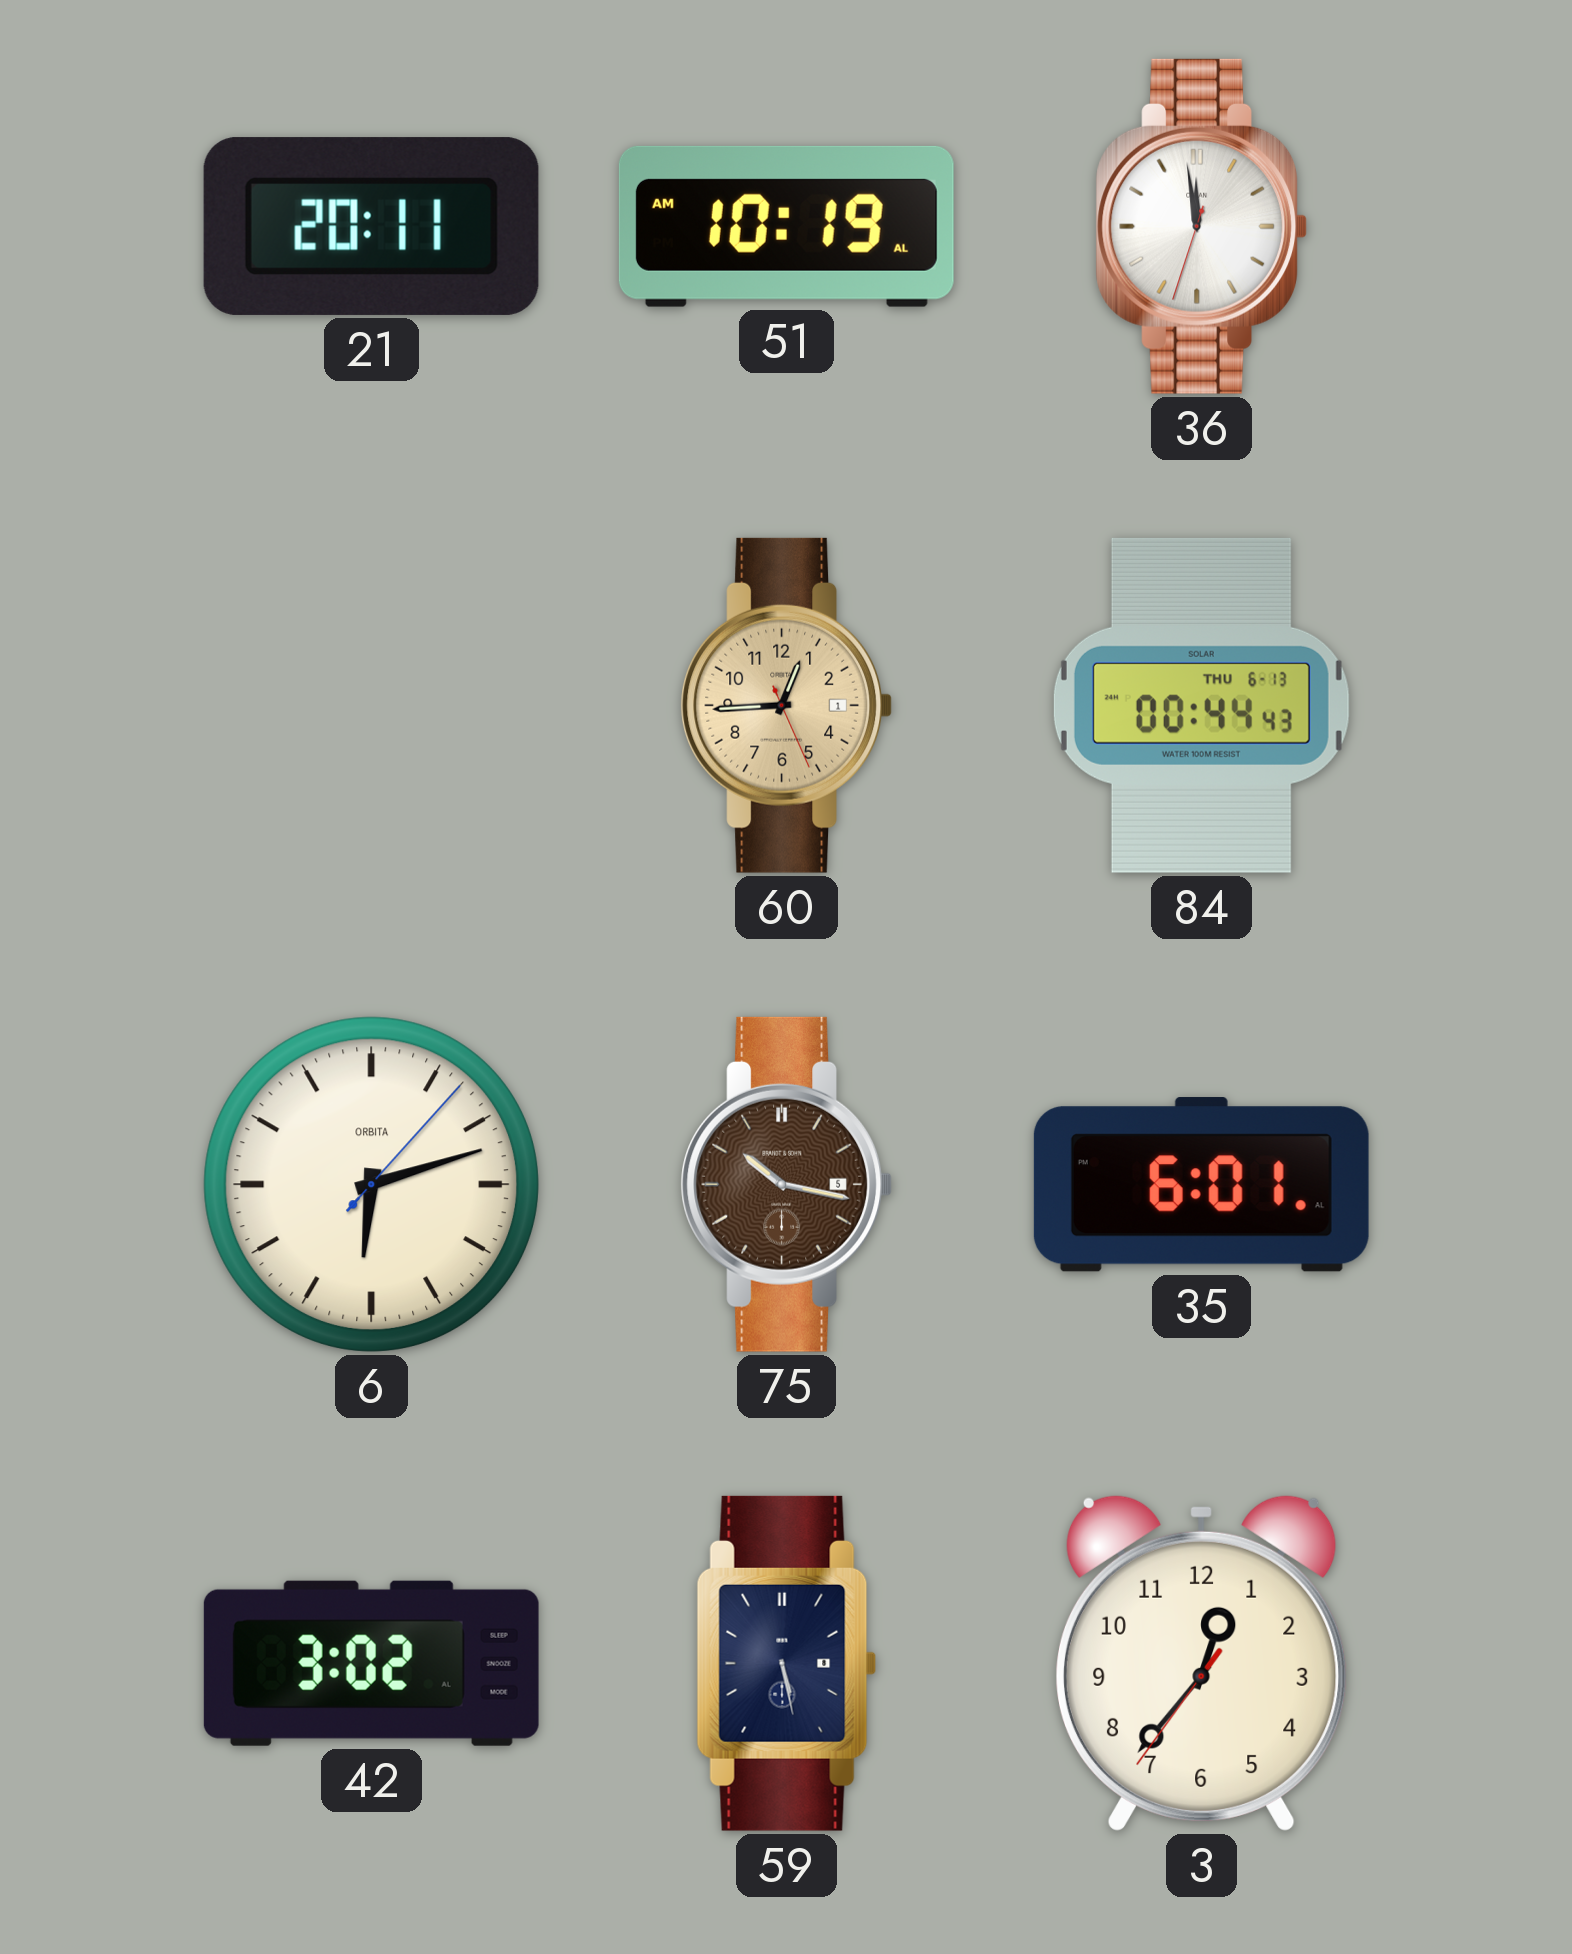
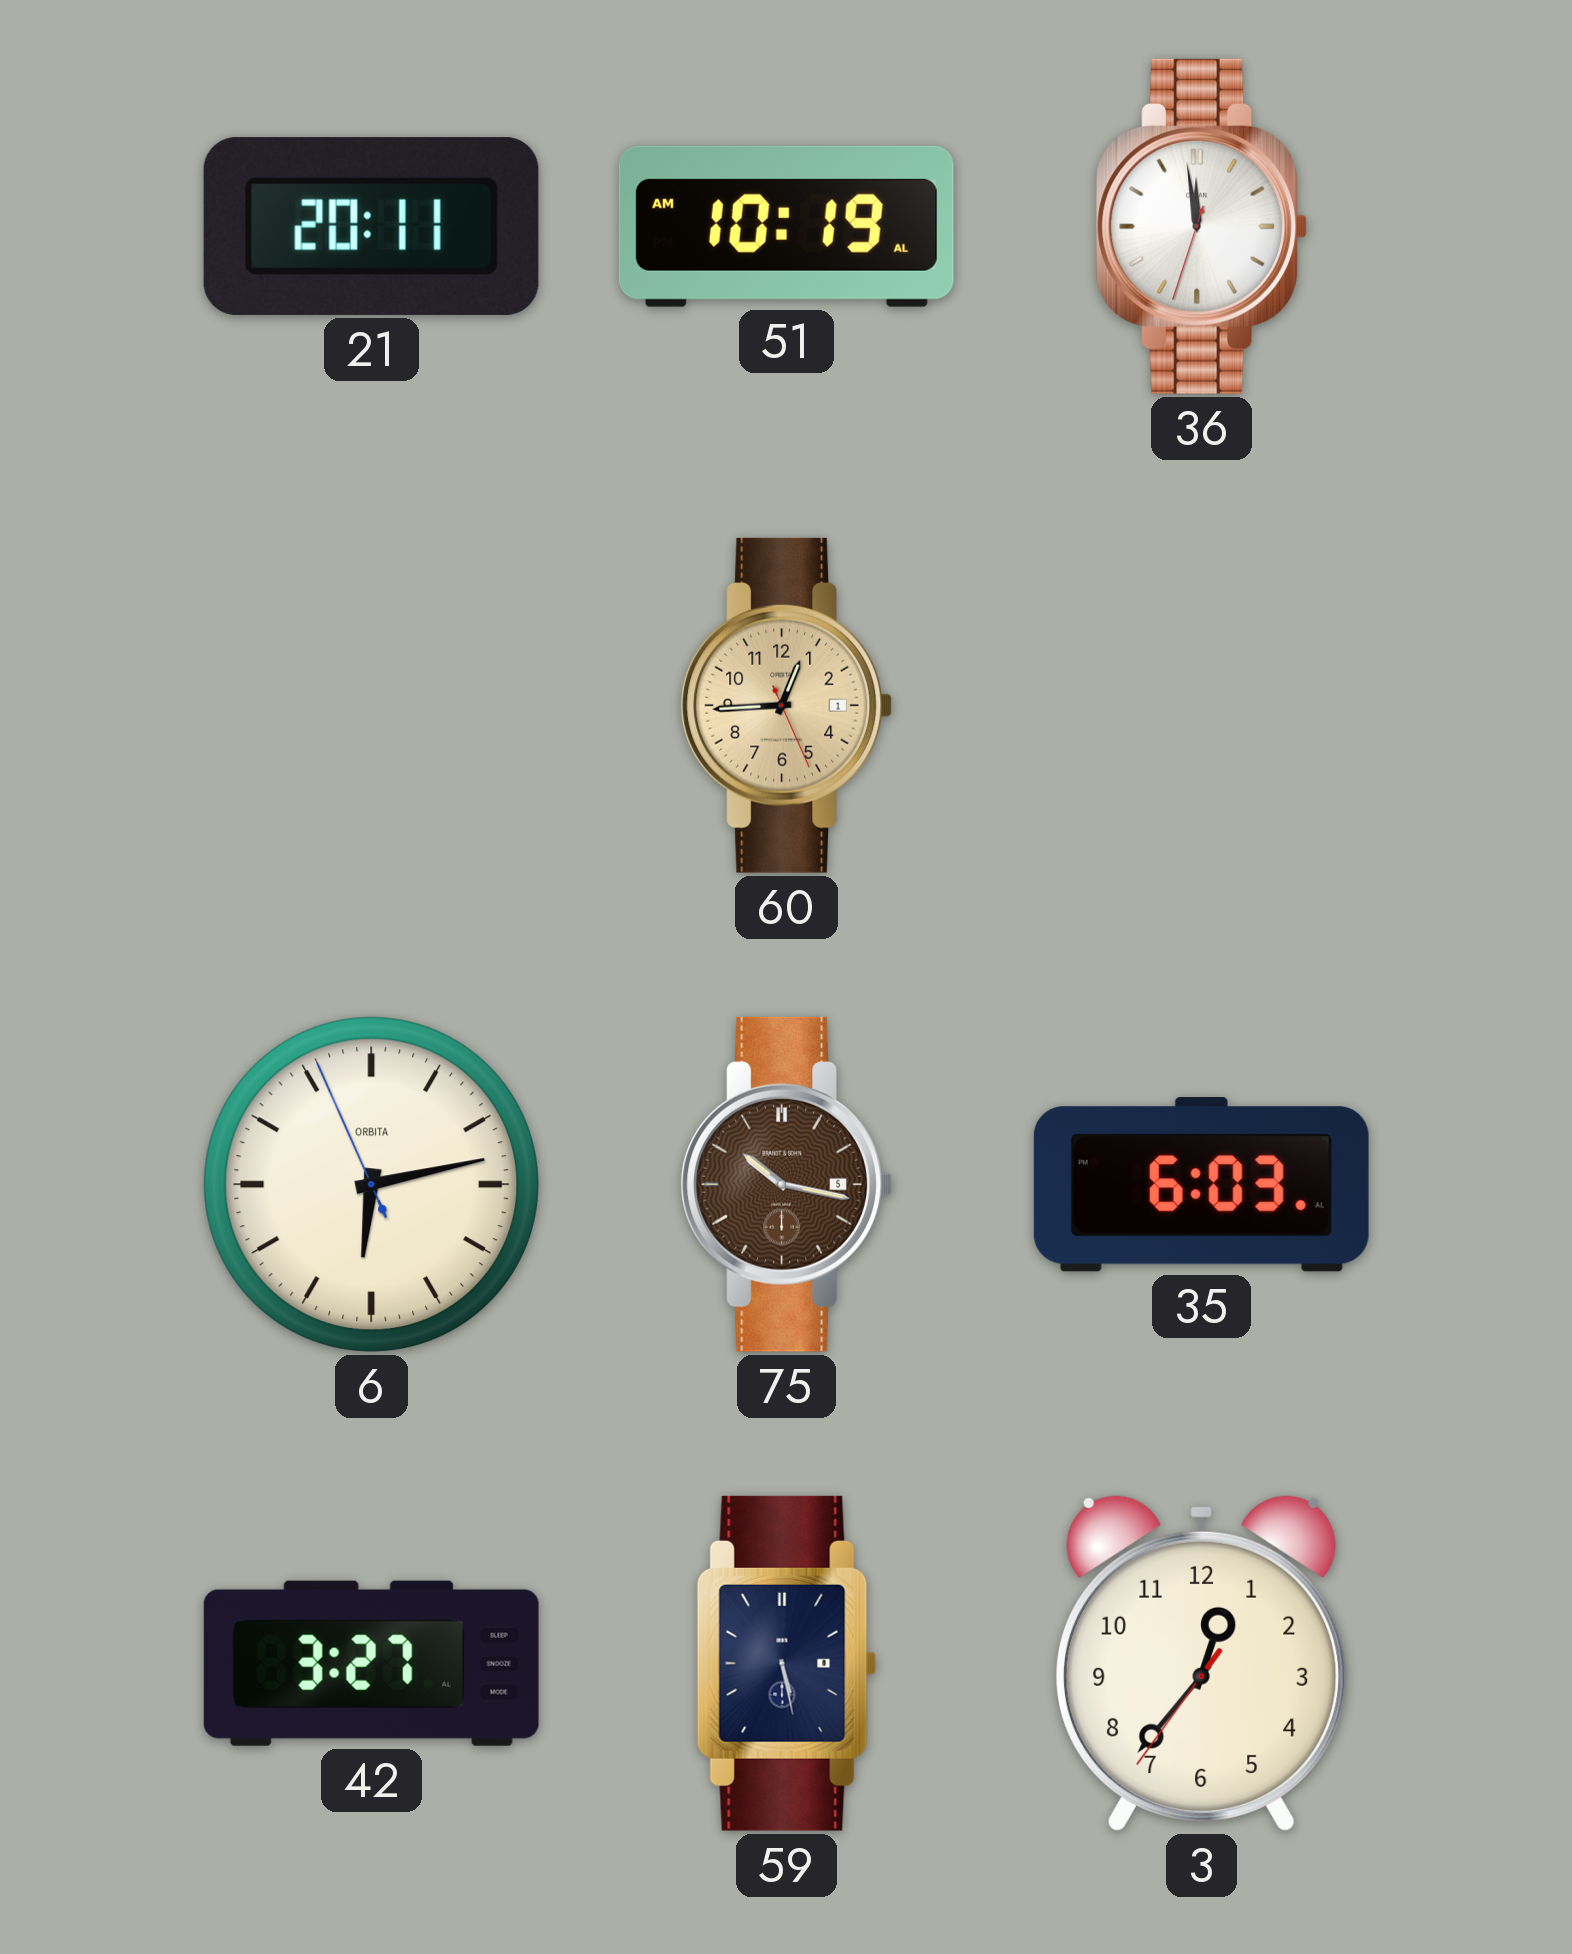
84: 00:44 -> none
6: 6:12:07 -> 6:12:56
35: 6:01 -> 6:03
42: 3:02 -> 3:27
